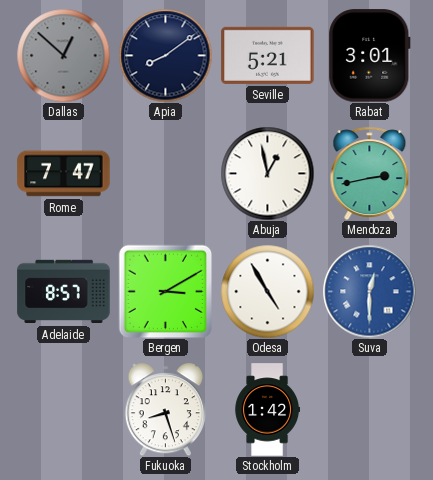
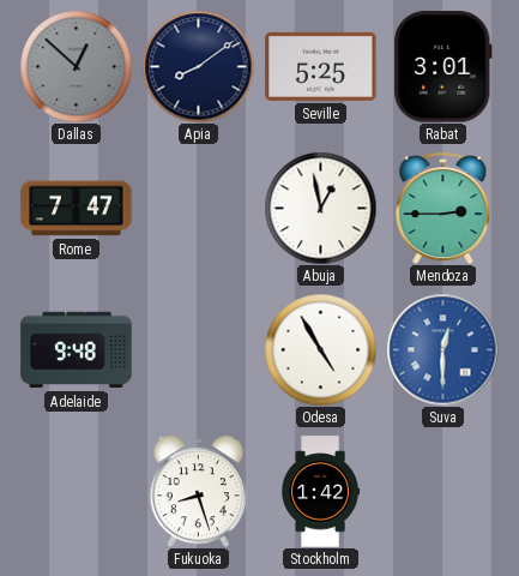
Seville: 5:21 -> 5:25
Mendoza: 2:43 -> 2:45
Adelaide: 8:57 -> 9:48
Bergen: 3:10 -> none
